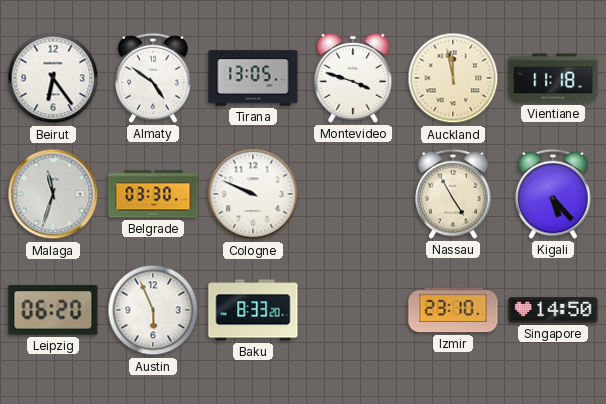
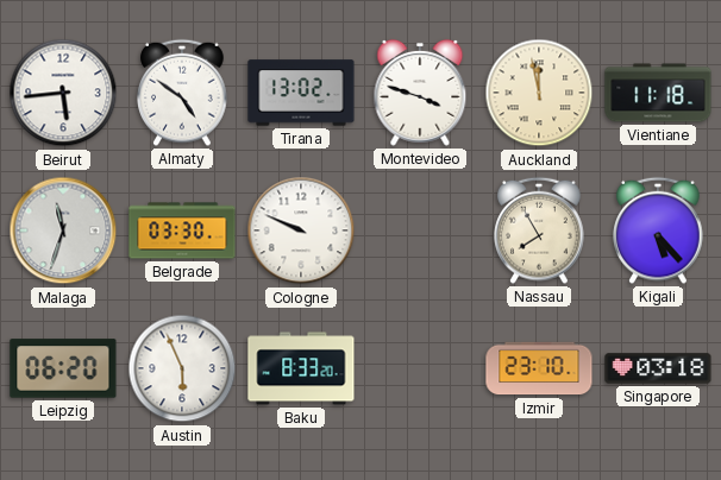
Beirut: 6:24 -> 5:44
Tirana: 13:05 -> 13:02
Nassau: 4:55 -> 7:55
Singapore: 14:50 -> 03:18
